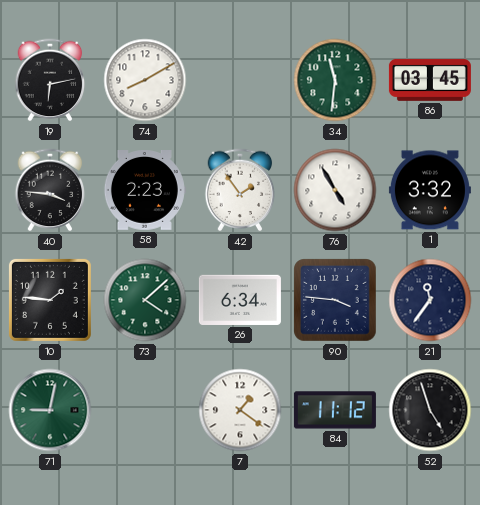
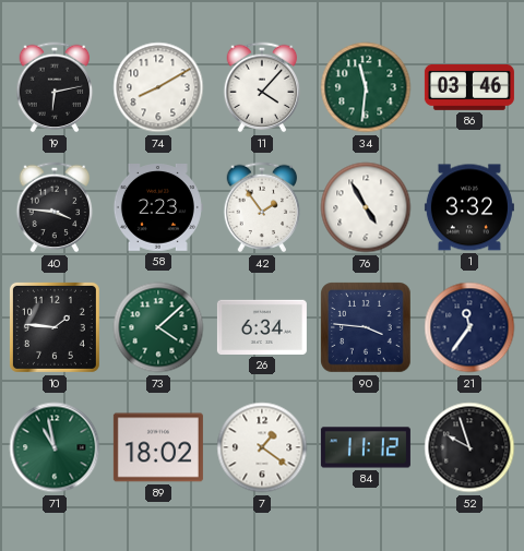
11: none -> 4:07
86: 03:45 -> 03:46
71: 9:02 -> 10:58
89: none -> 18:02
52: 4:57 -> 9:57
